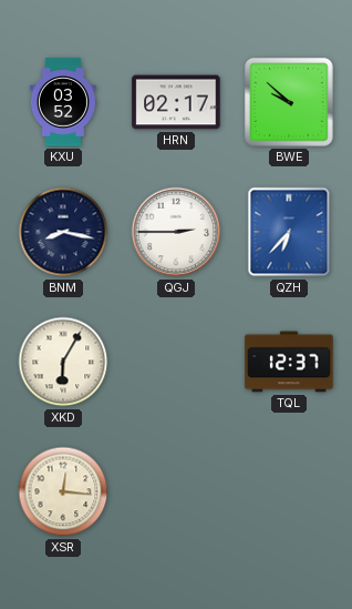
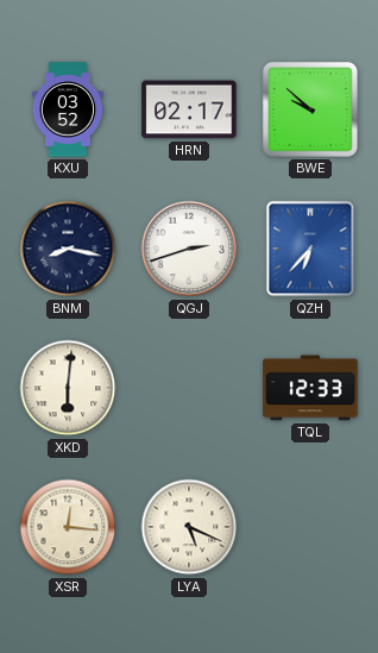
QGJ: 2:45 -> 2:42
XKD: 6:05 -> 6:01
TQL: 12:37 -> 12:33
LYA: none -> 5:19
